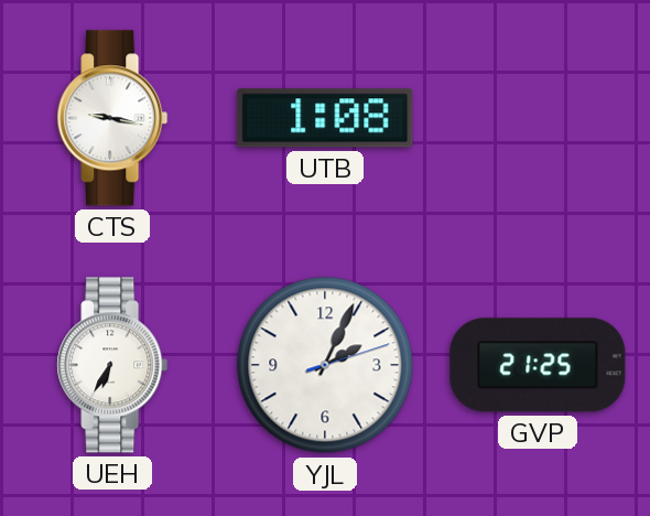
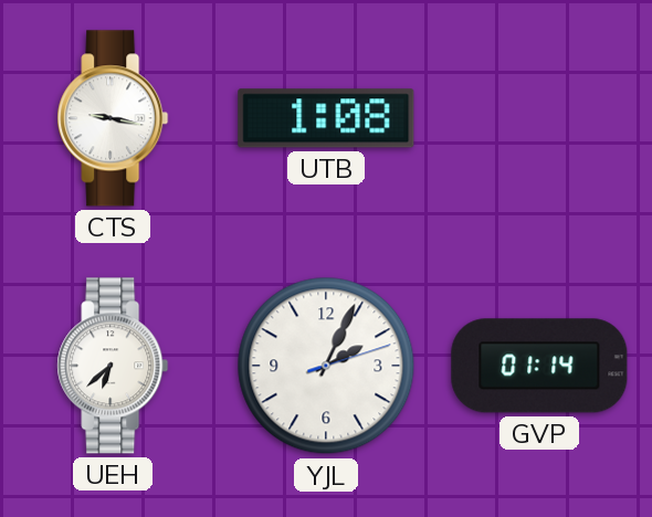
UEH: 6:35 -> 6:38
GVP: 21:25 -> 01:14
